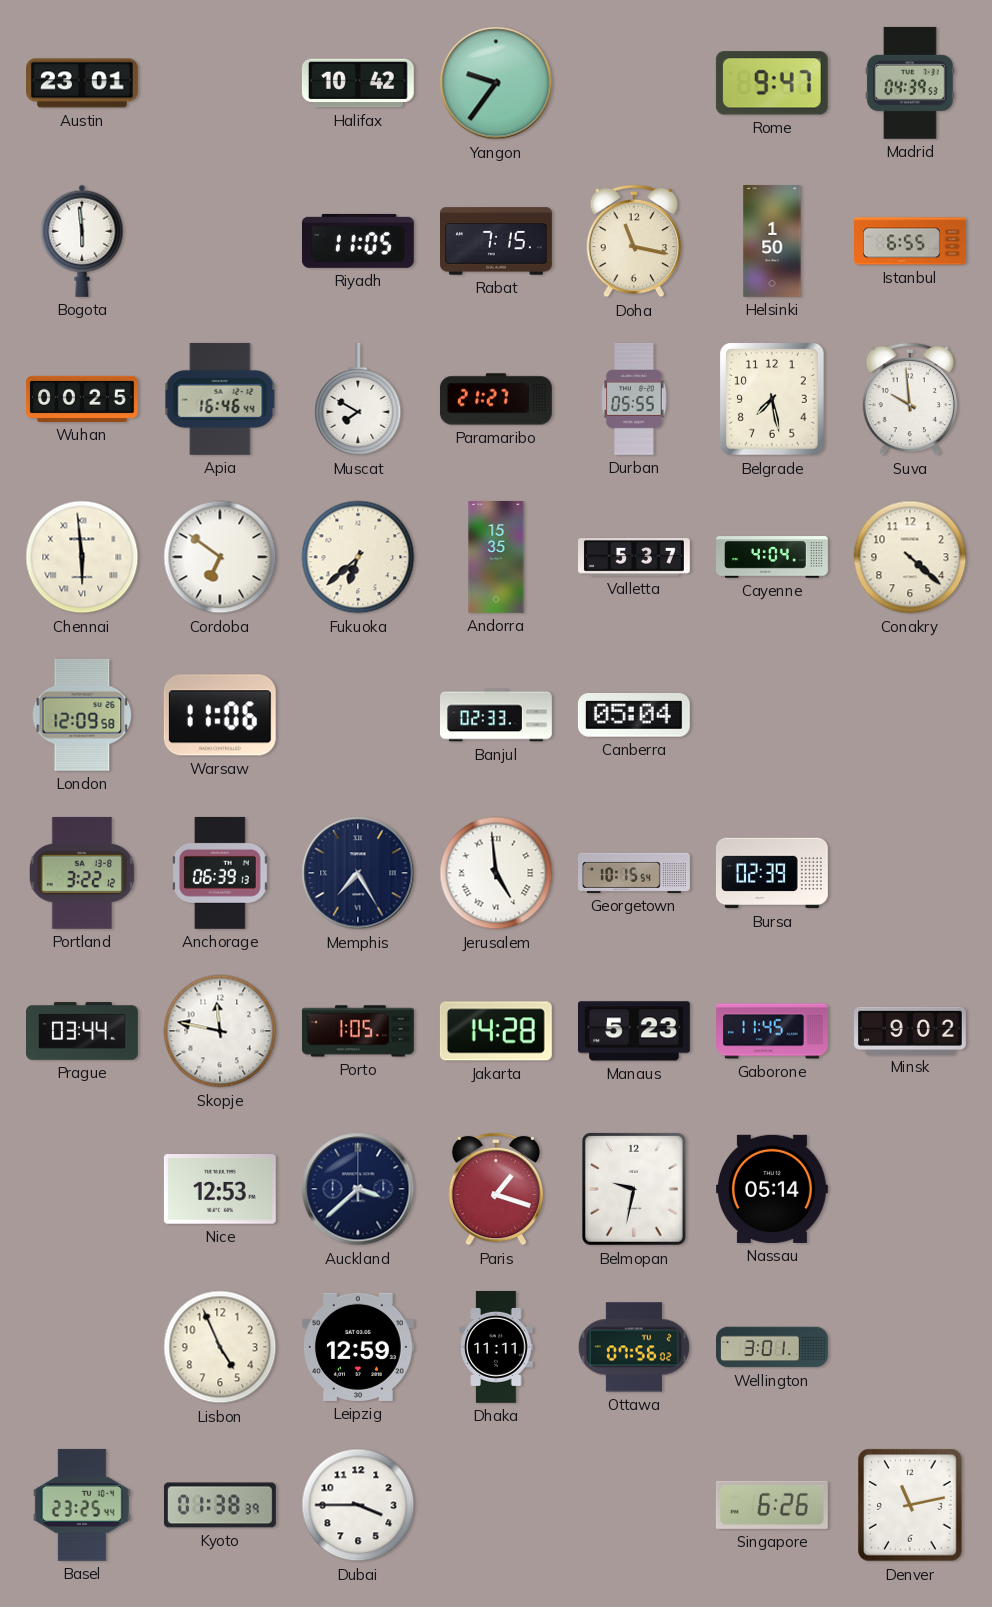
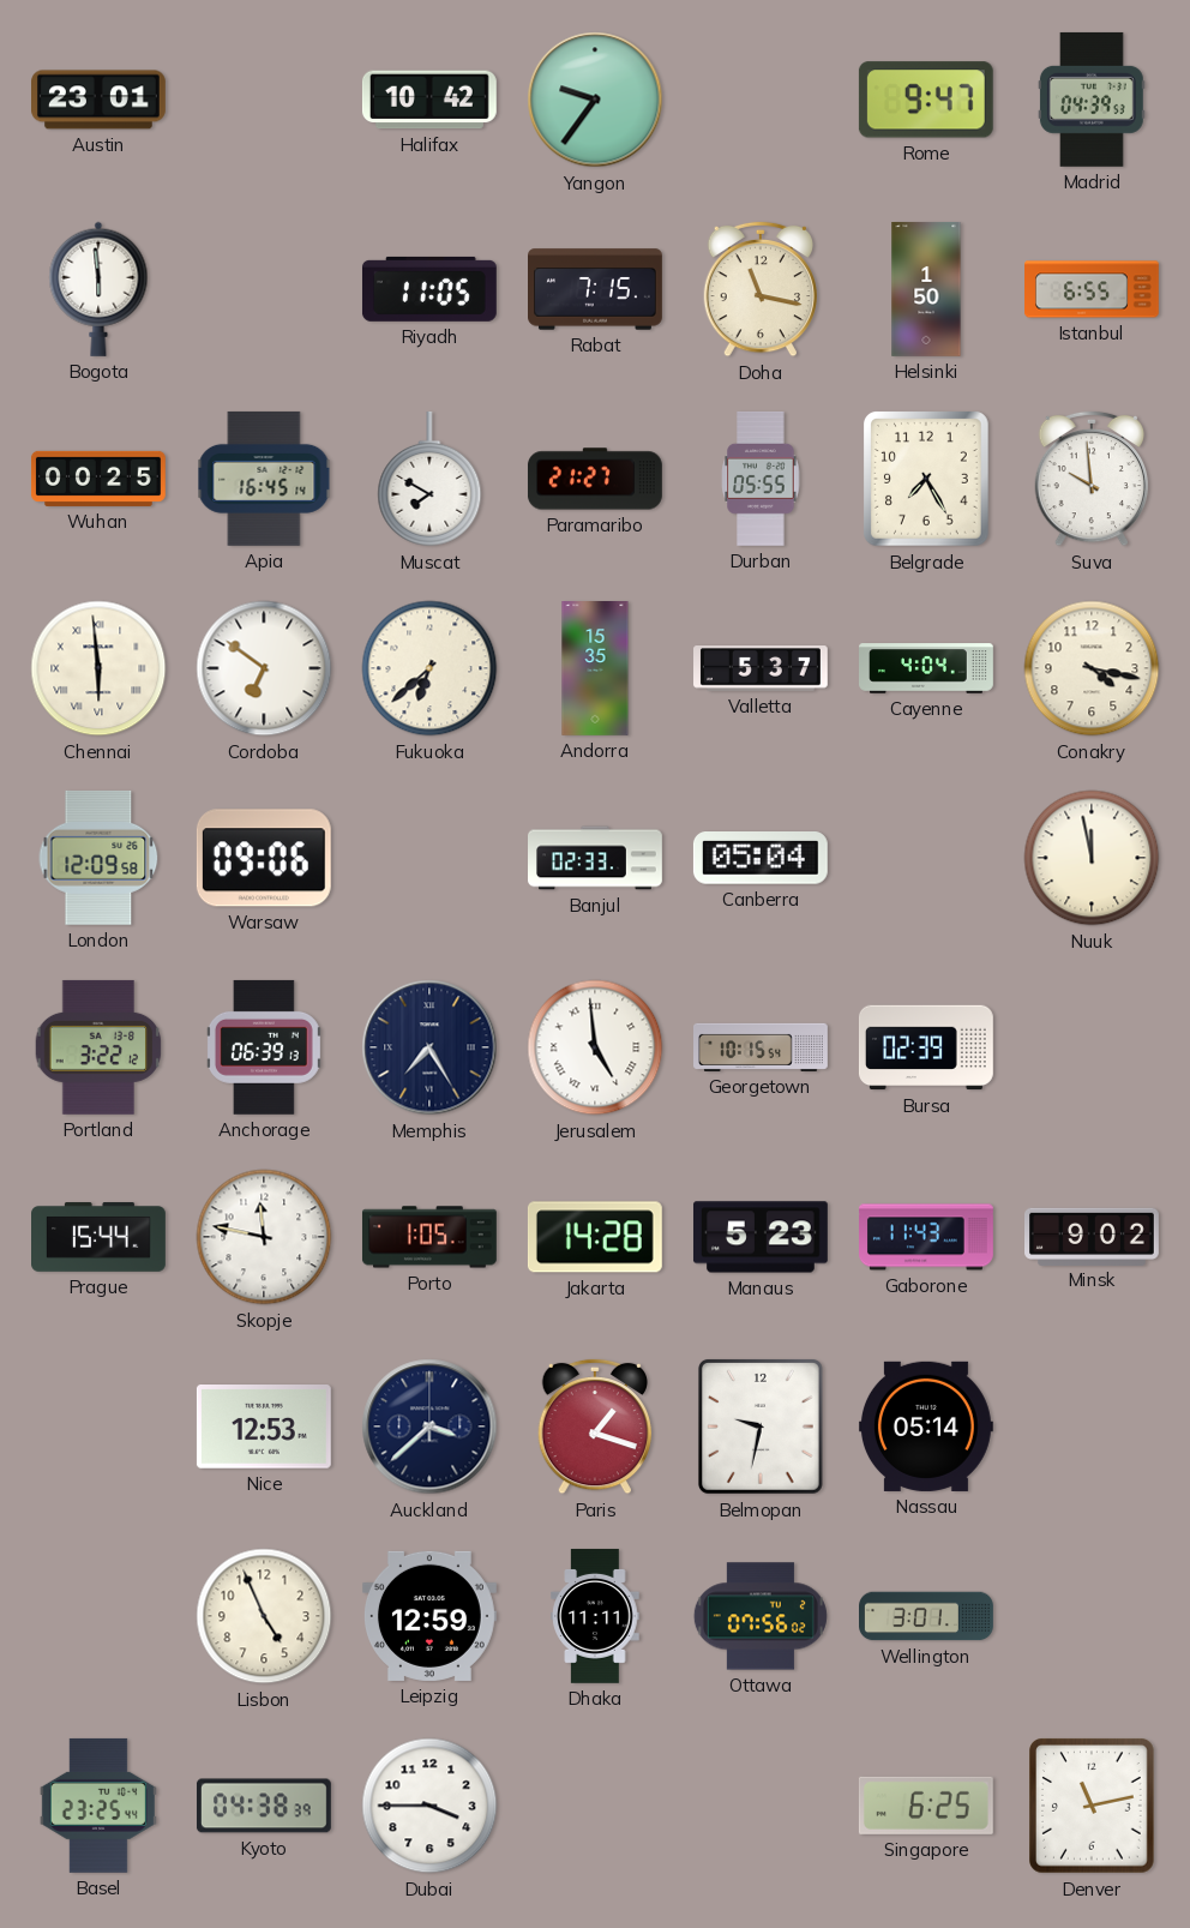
Apia: 16:46 -> 16:45
Belgrade: 7:28 -> 7:25
Conakry: 4:22 -> 4:17
Warsaw: 11:06 -> 09:06
Nuuk: none -> 11:58
Prague: 03:44 -> 15:44
Gaborone: 11:45 -> 11:43
Kyoto: 01:38 -> 04:38
Singapore: 6:26 -> 6:25
